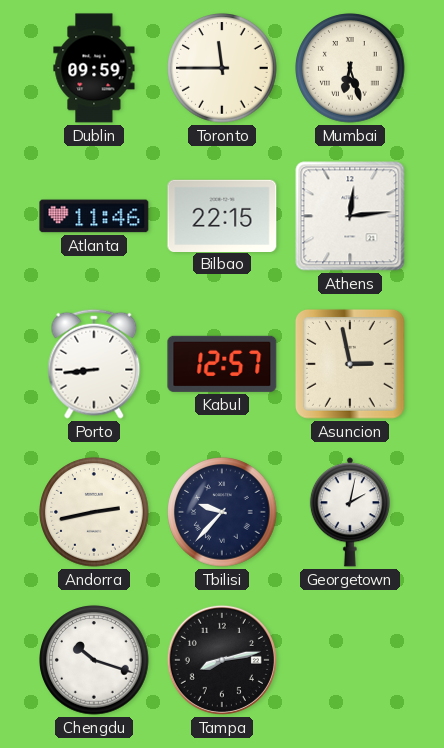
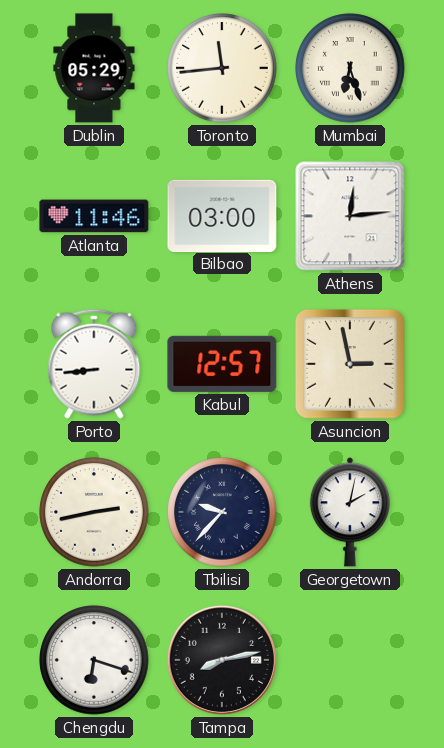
Dublin: 09:59 -> 05:29
Toronto: 11:45 -> 11:44
Bilbao: 22:15 -> 03:00
Chengdu: 10:18 -> 6:18
